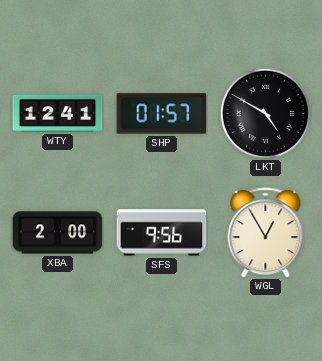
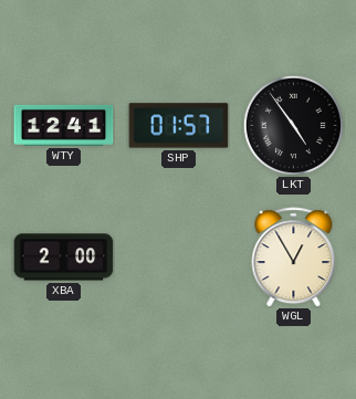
LKT: 4:50 -> 4:54
SFS: 9:56 -> none
